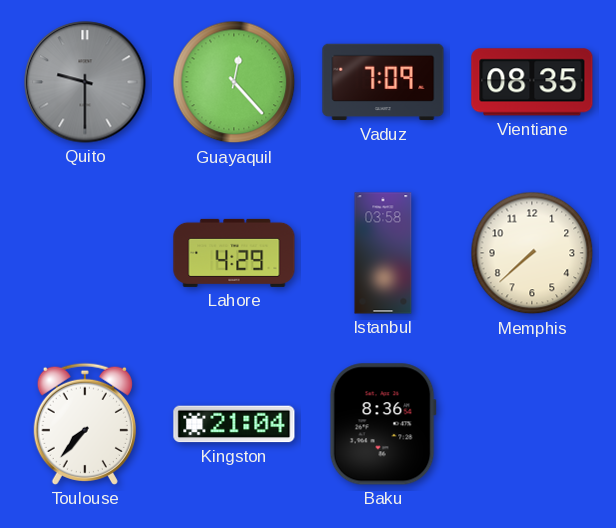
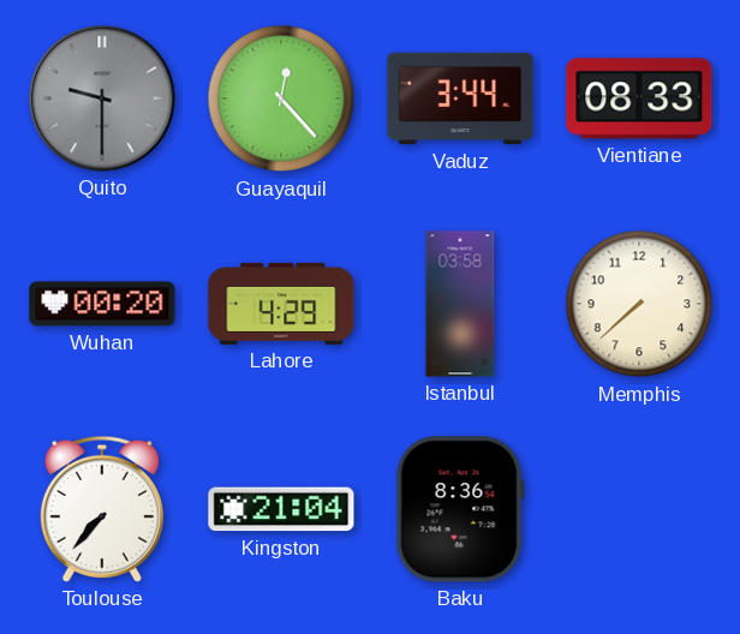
Vaduz: 7:09 -> 3:44
Vientiane: 08:35 -> 08:33
Wuhan: none -> 00:20
